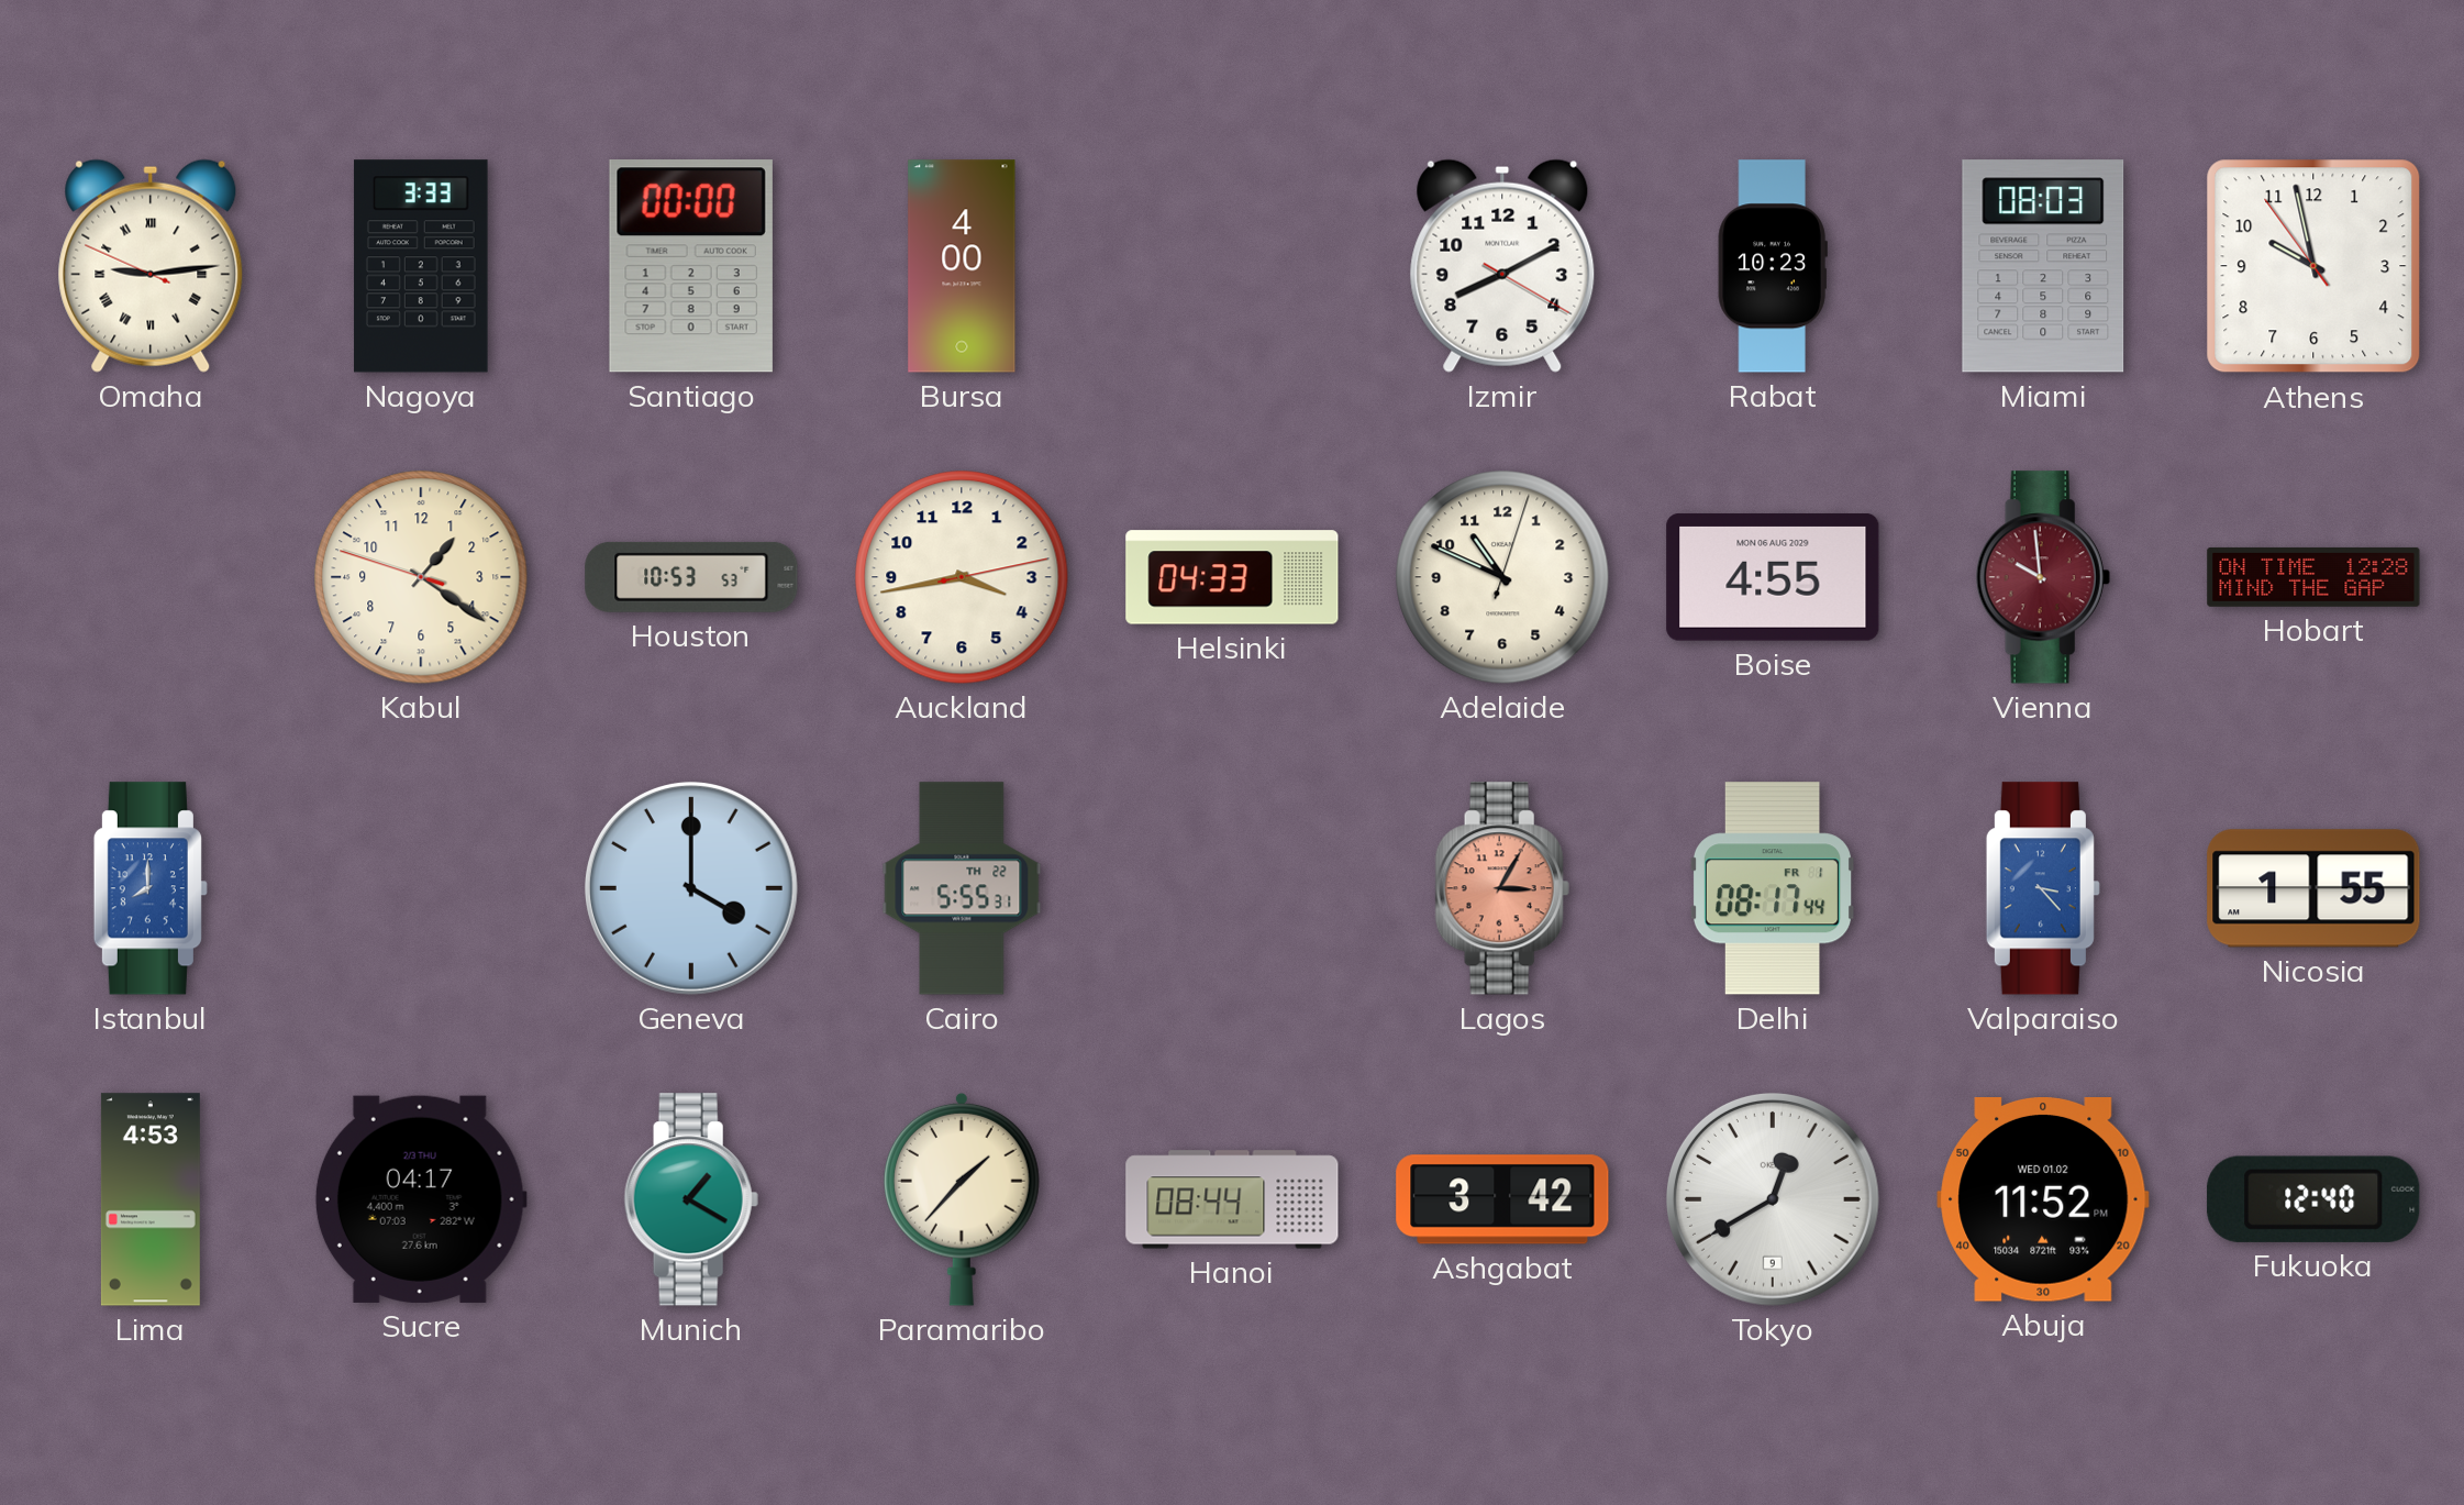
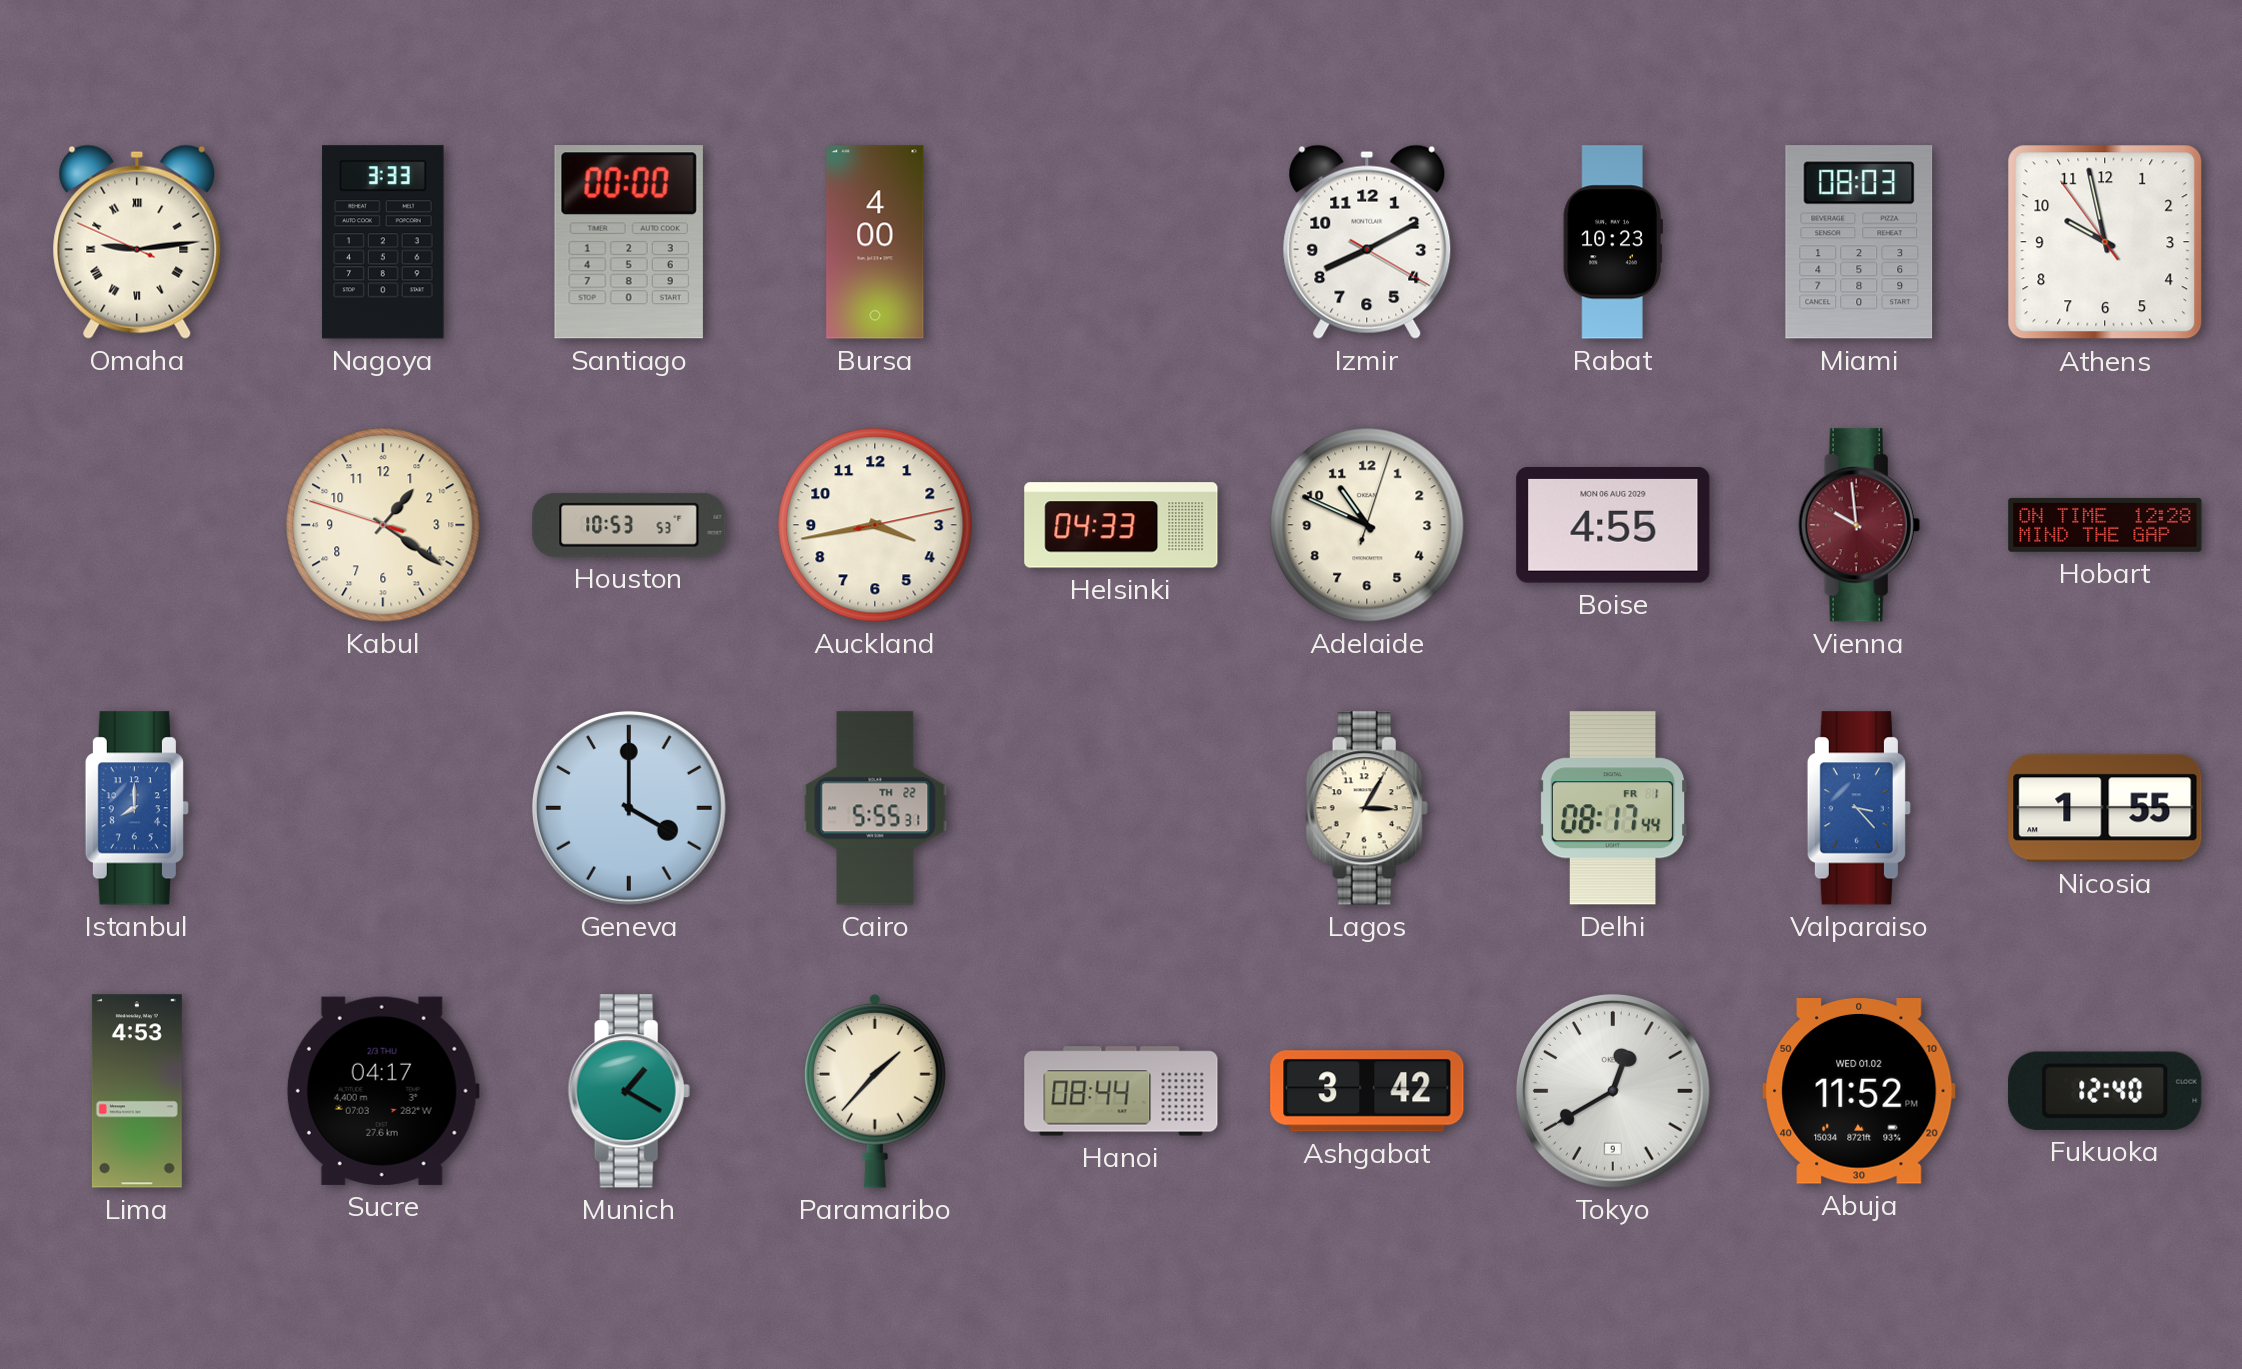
Lagos dial: salmon -> cream
